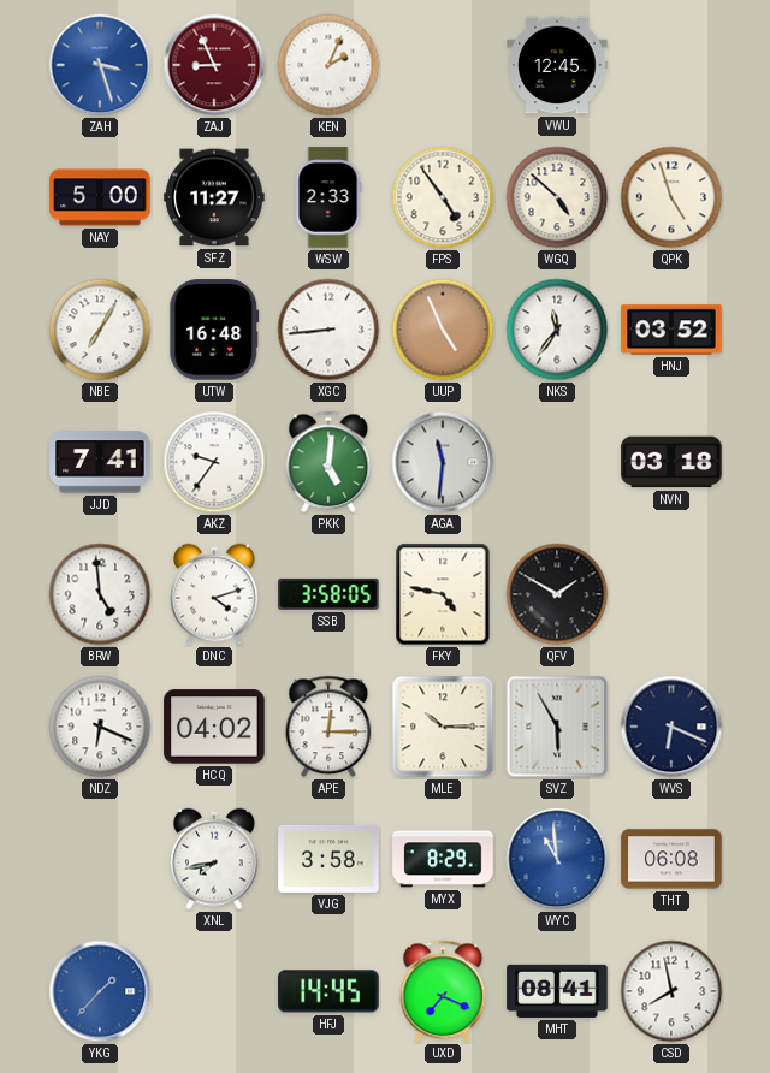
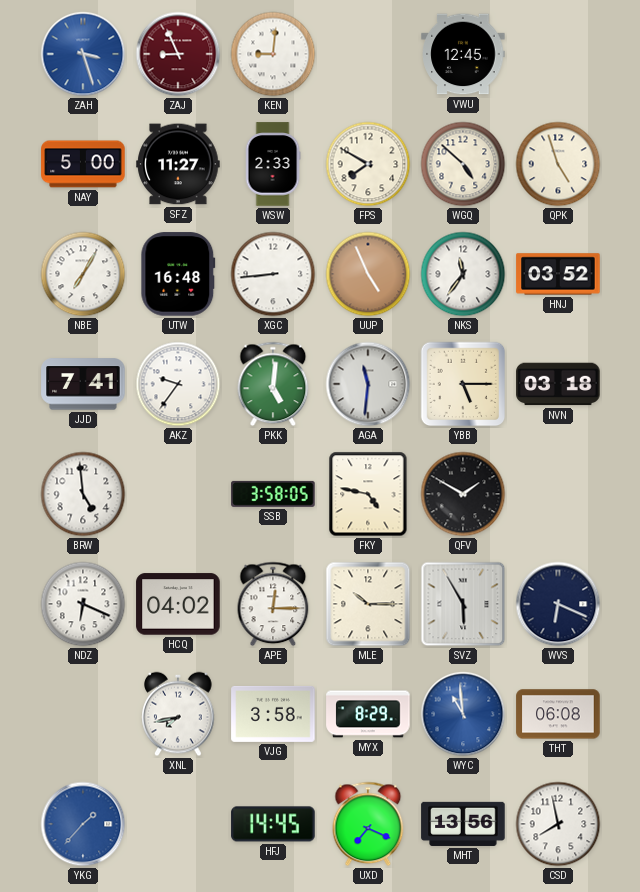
KEN: 2:04 -> 9:01
FPS: 4:54 -> 7:50
YBB: none -> 5:15
DNC: 4:12 -> none
MHT: 08:41 -> 13:56
